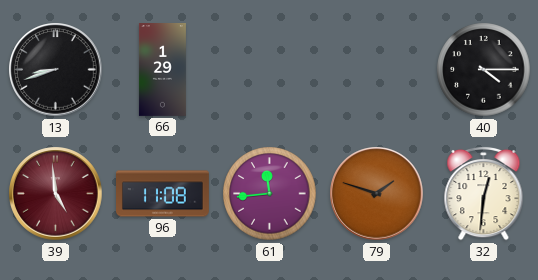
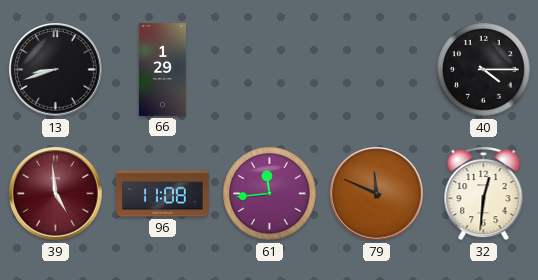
79: 1:48 -> 11:49
